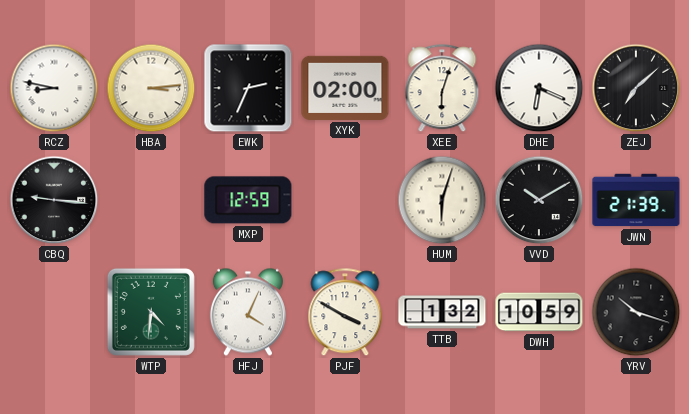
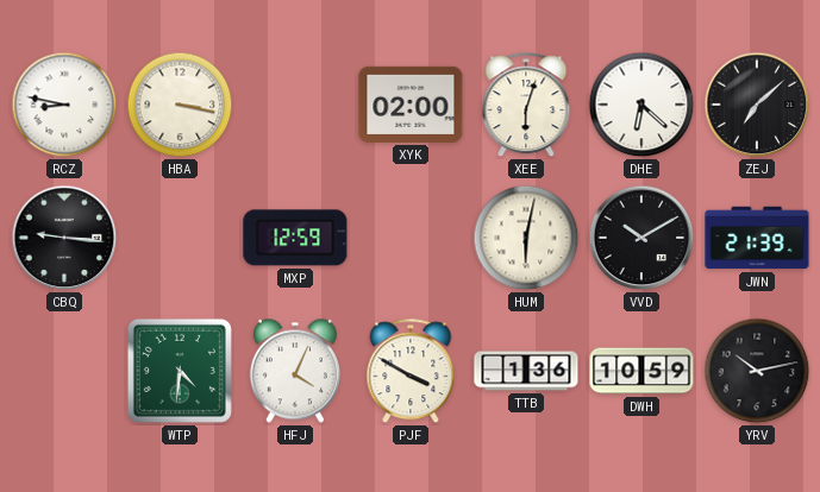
HBA: 3:14 -> 3:17
EWK: 2:34 -> none
DHE: 6:19 -> 6:22
HUM: 6:03 -> 6:02
TTB: 1:32 -> 1:36
YRV: 10:18 -> 10:13
